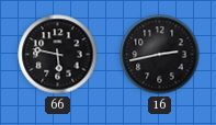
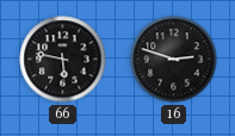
16: 2:43 -> 2:48
